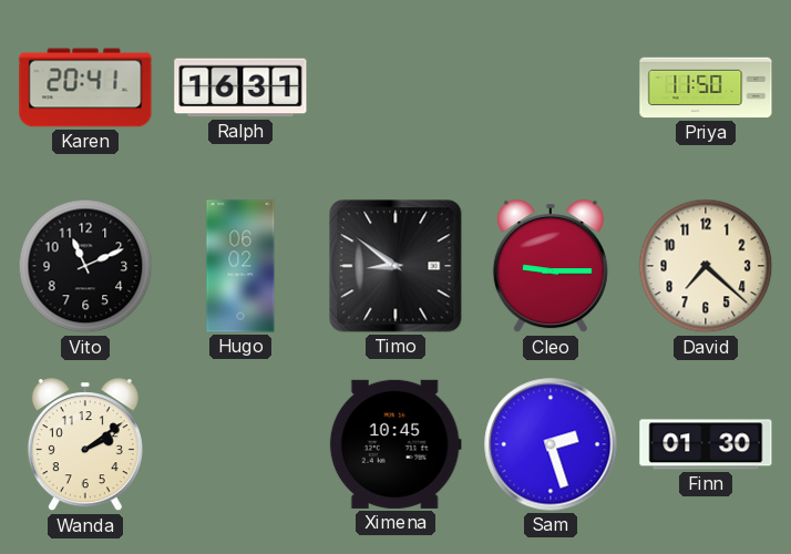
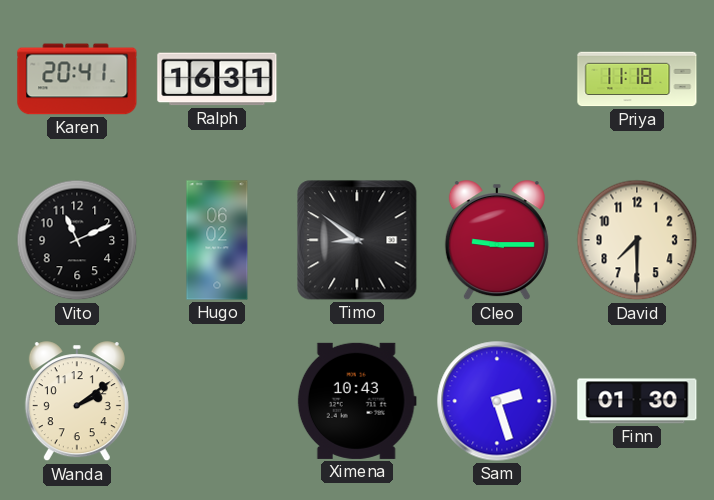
Priya: 11:50 -> 11:18
David: 7:22 -> 7:30
Ximena: 10:45 -> 10:43
